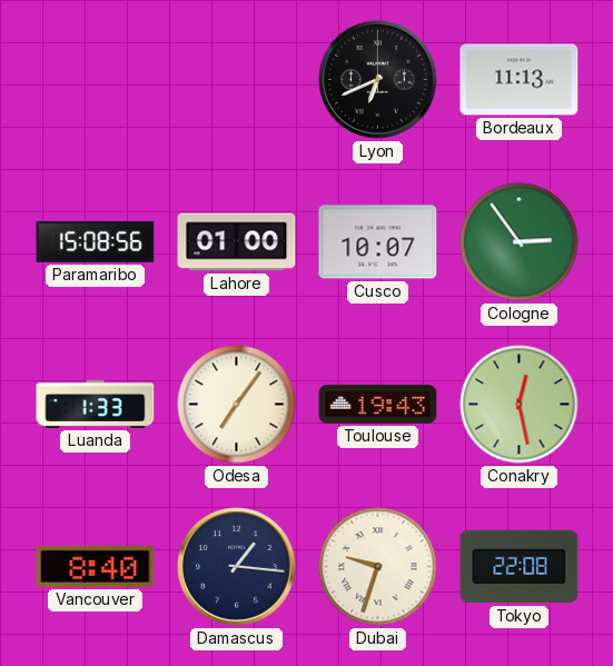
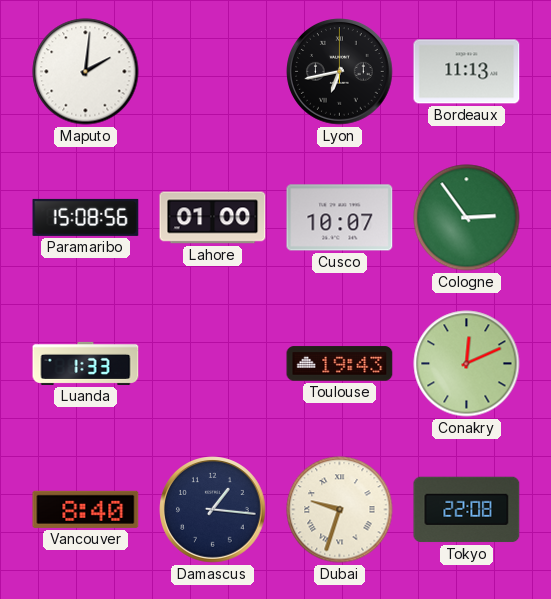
Maputo: none -> 2:01
Lyon: 6:41 -> 6:43
Odesa: 7:06 -> none
Conakry: 12:28 -> 12:11
